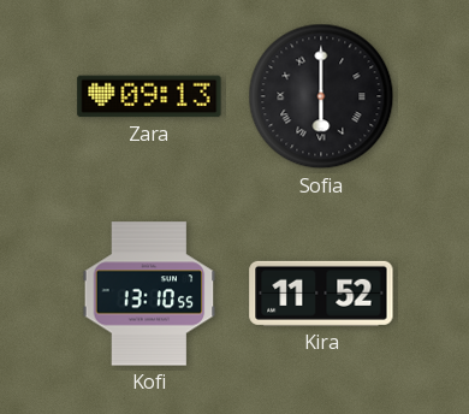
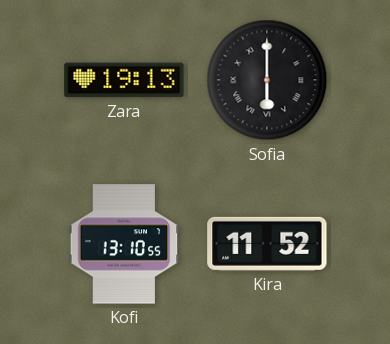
Zara: 09:13 -> 19:13
